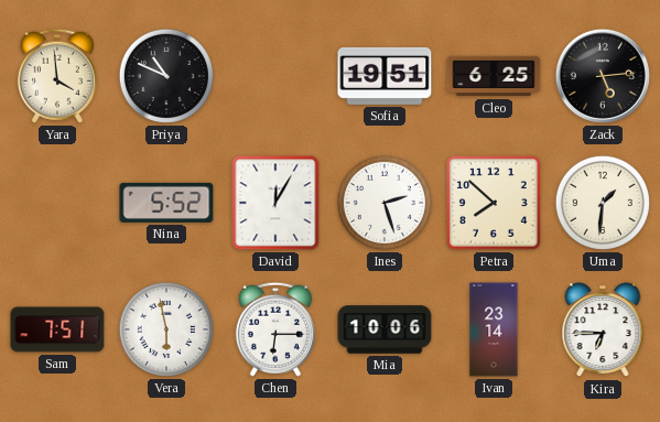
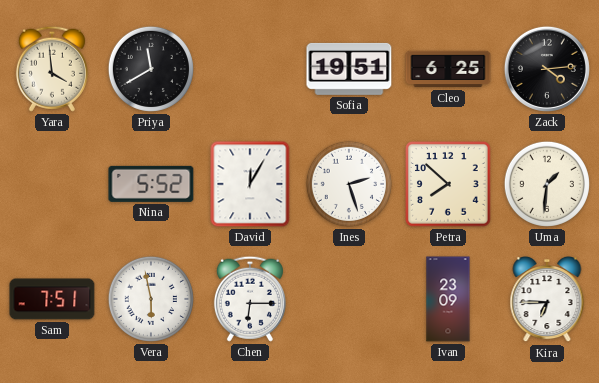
Priya: 10:49 -> 11:40
Zack: 5:14 -> 4:14
Mia: 10:06 -> none
Ivan: 23:14 -> 23:09
